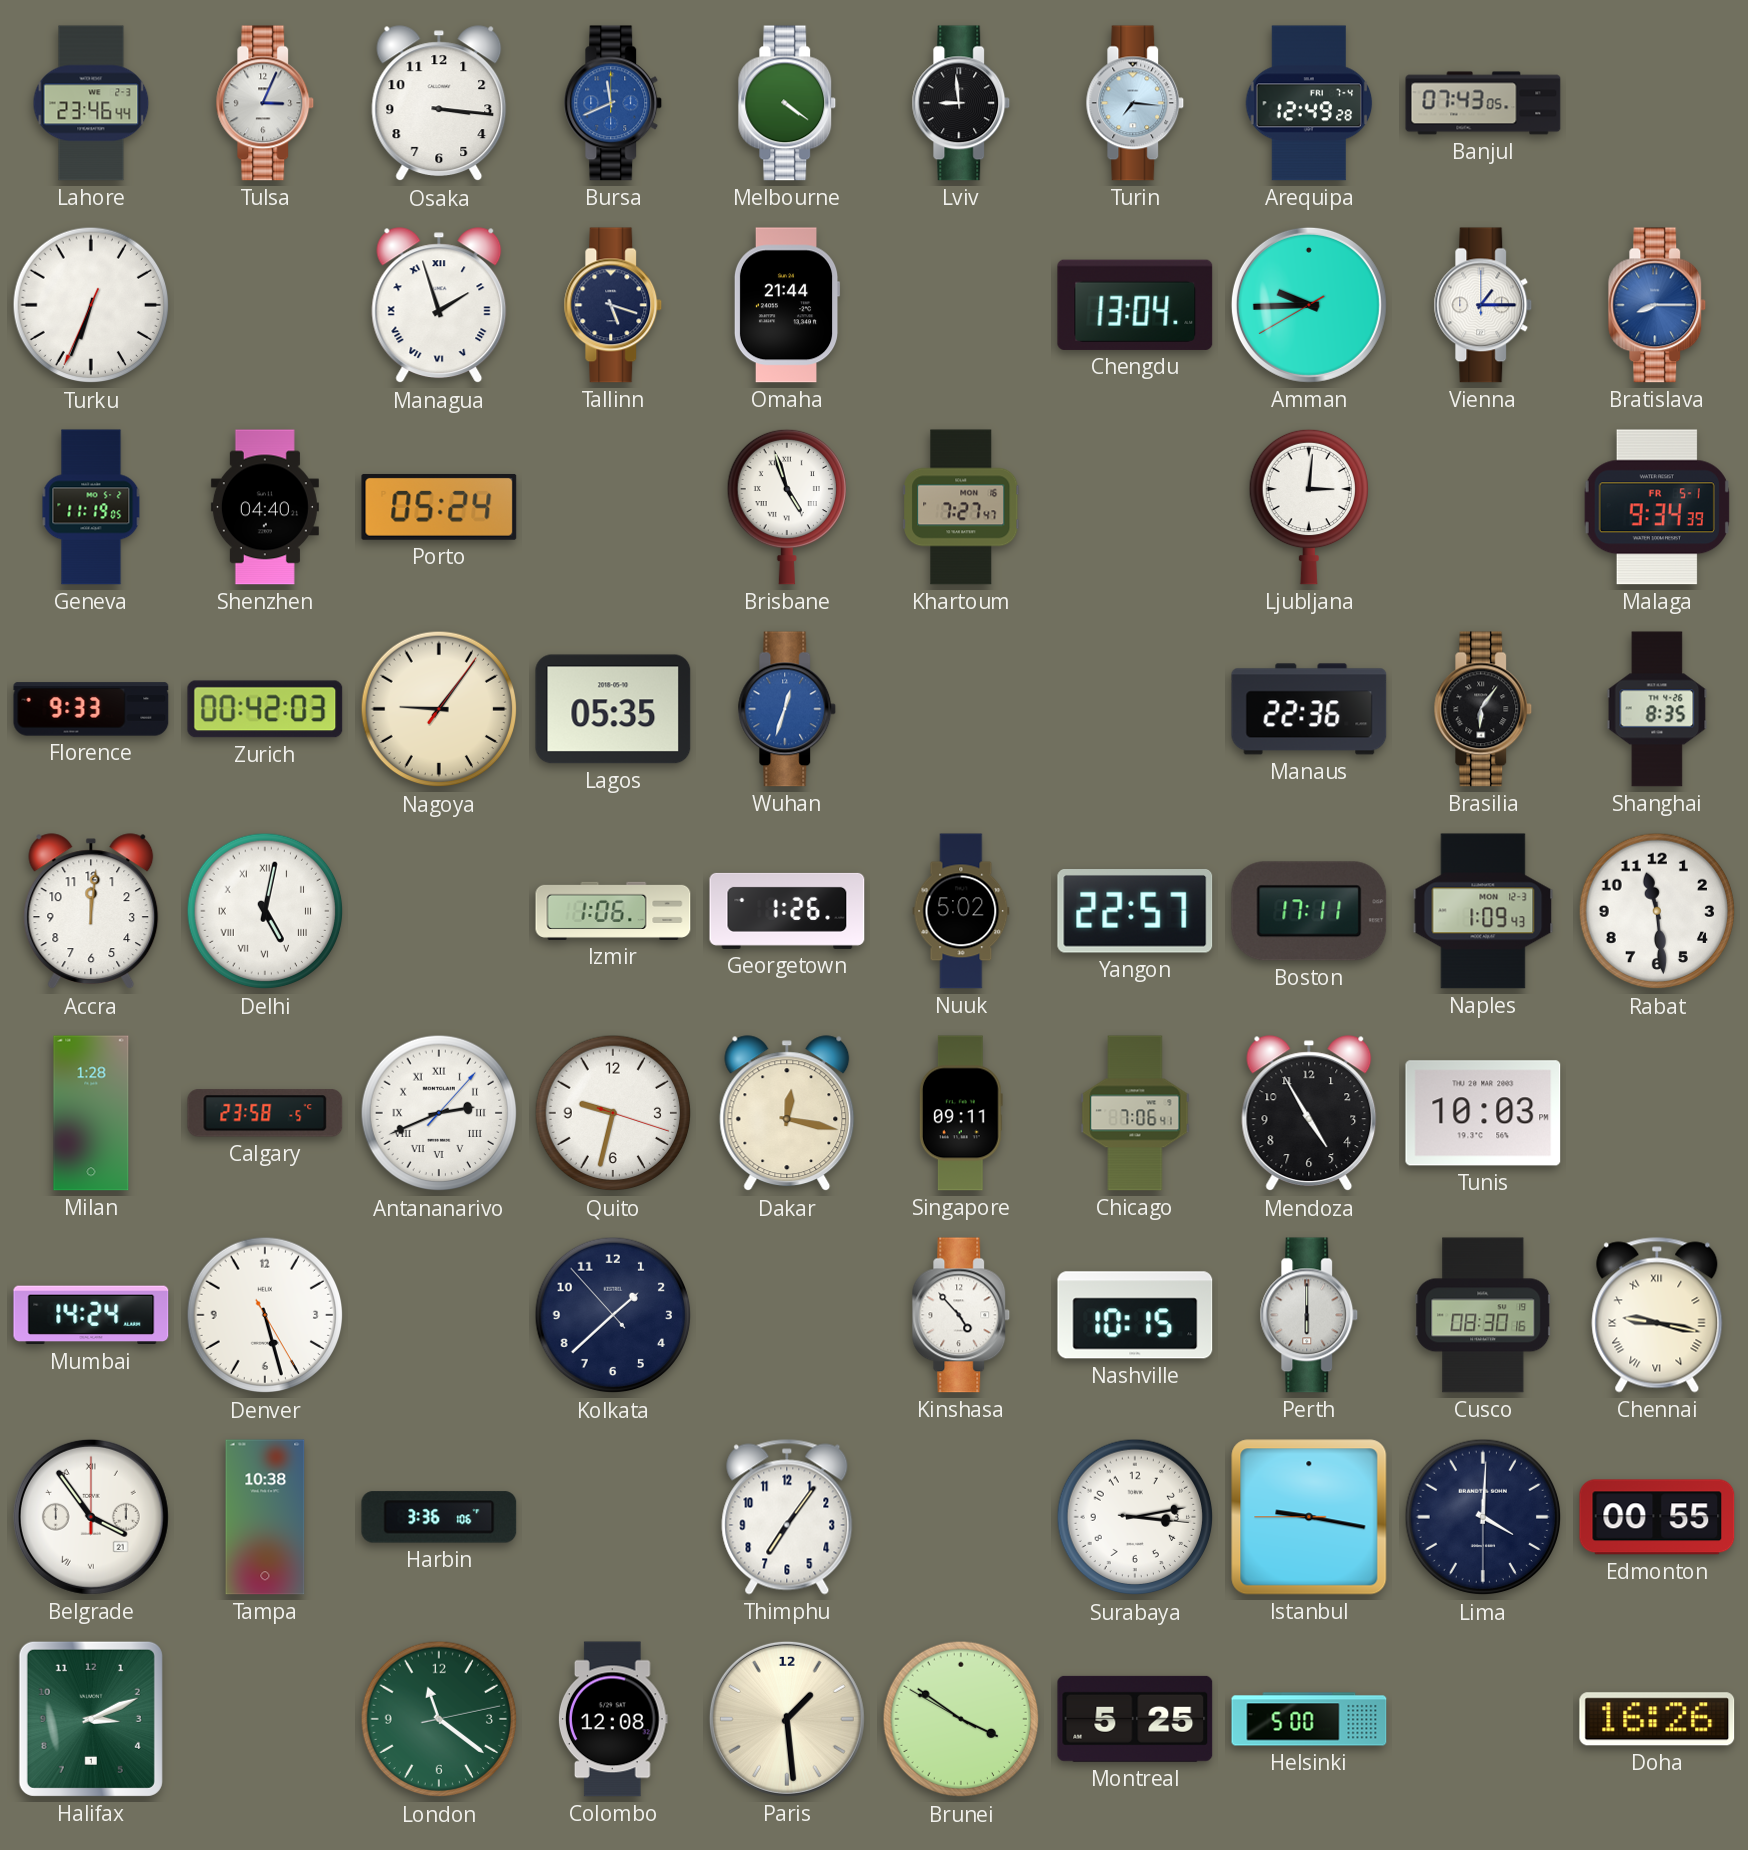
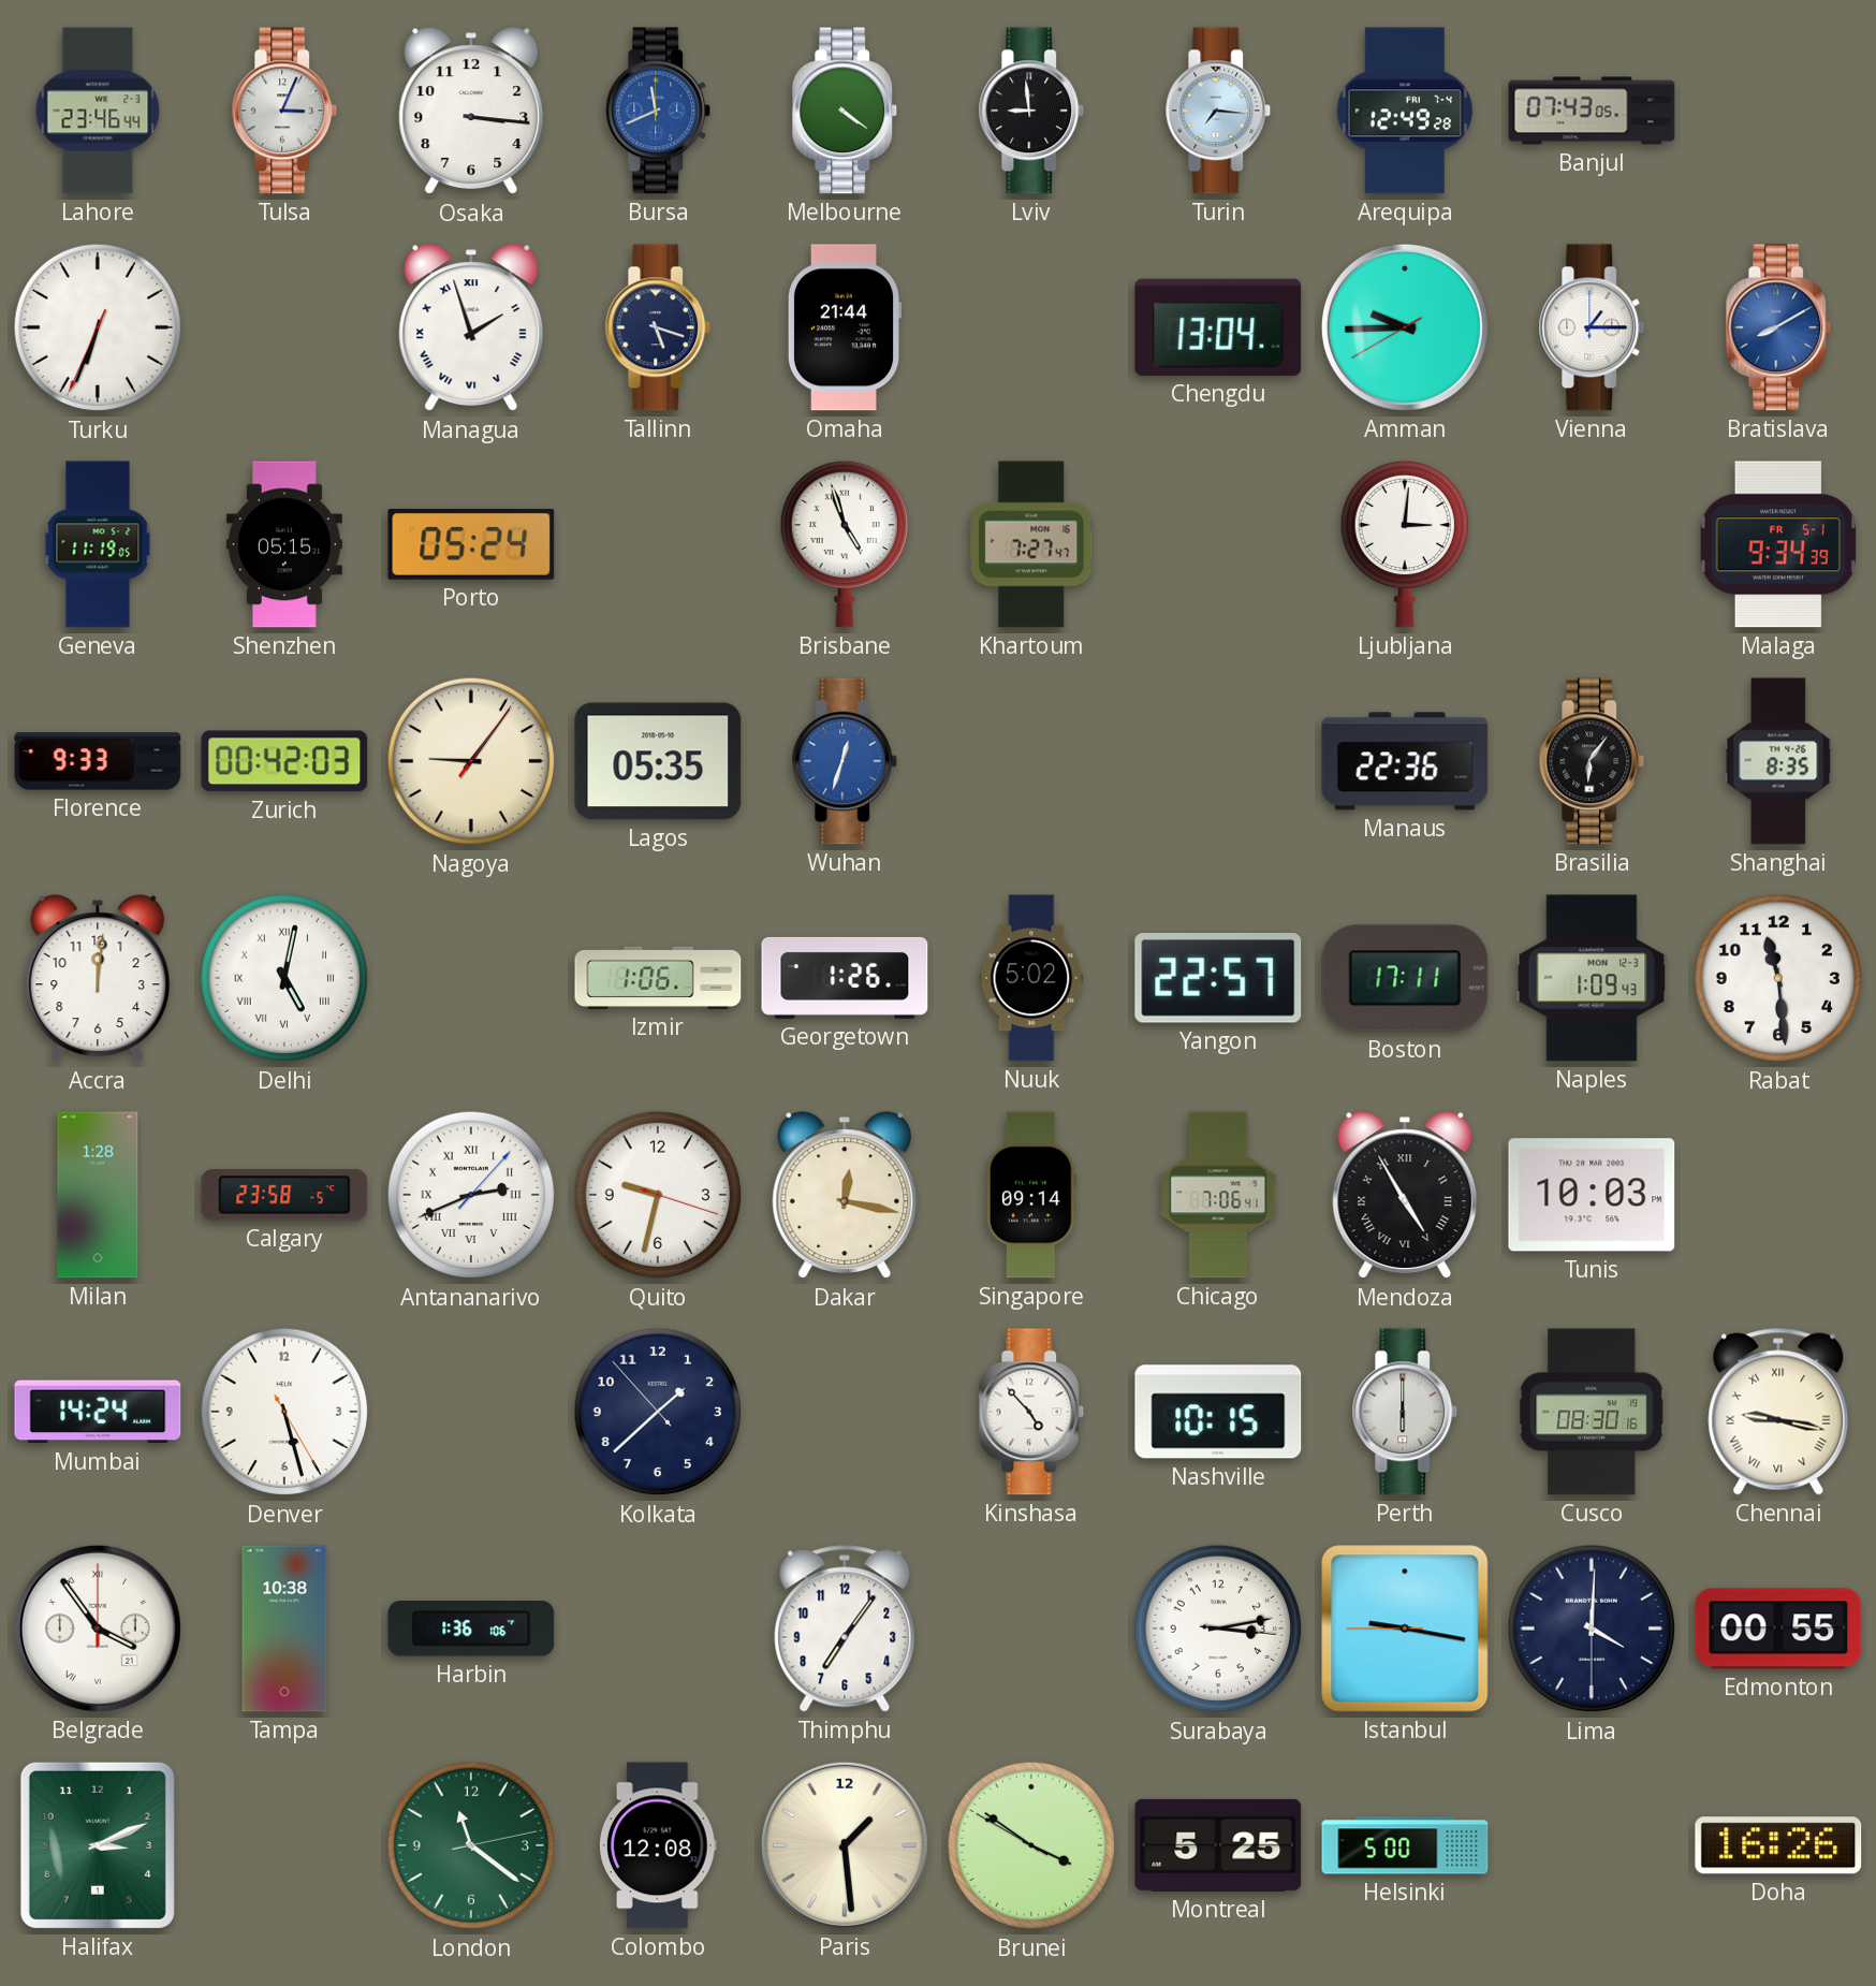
Bratislava: 8:15 -> 8:10
Shenzhen: 04:40 -> 05:15
Singapore: 09:11 -> 09:14
Mendoza numerals: Arabic -> Roman
Harbin: 3:36 -> 1:36
